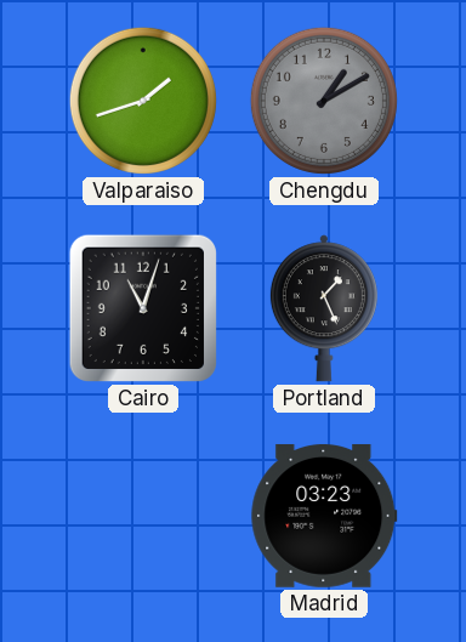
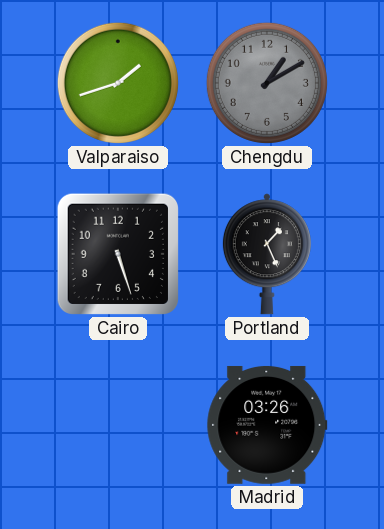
Cairo: 11:03 -> 5:27
Madrid: 03:23 -> 03:26
